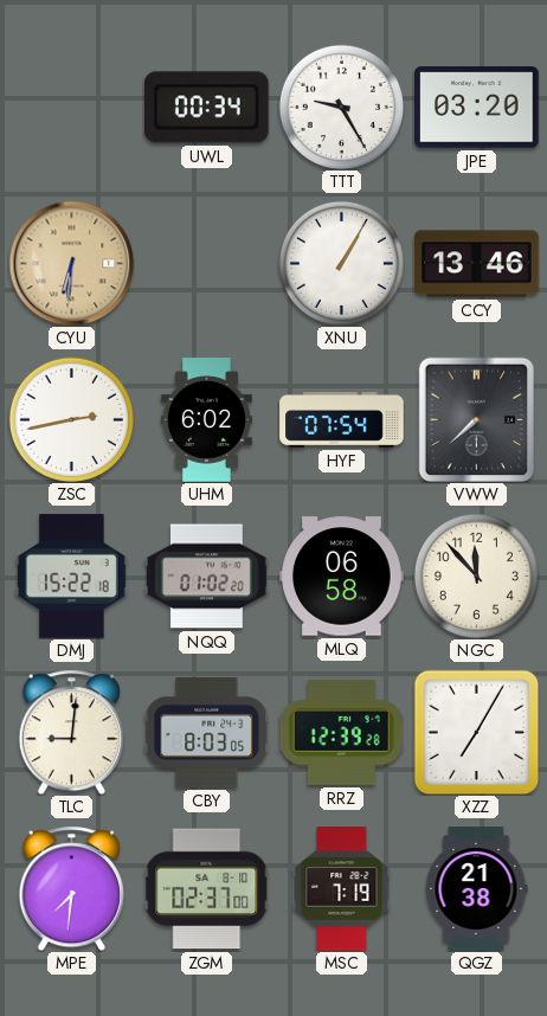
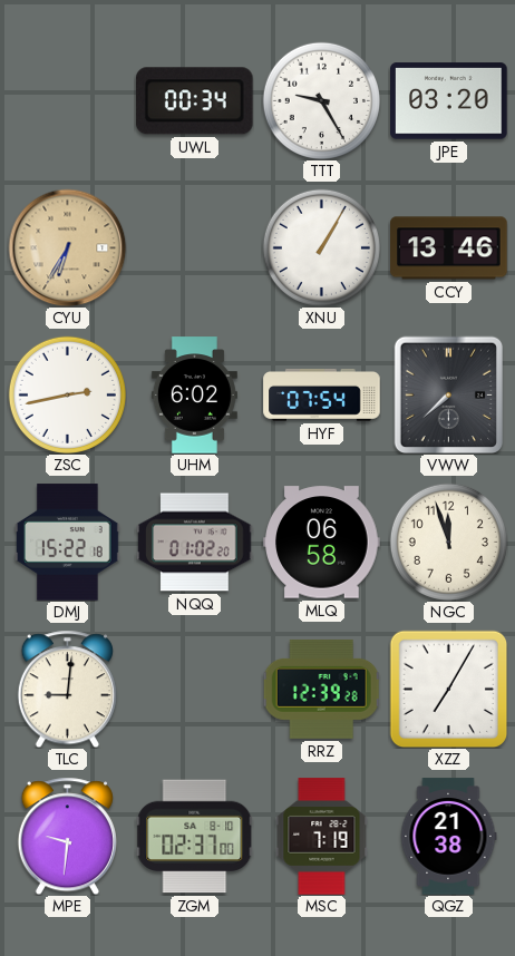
CYU: 6:31 -> 6:35
NGC: 11:53 -> 11:57
CBY: 8:03 -> none
MPE: 7:31 -> 9:31
